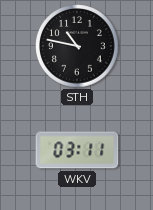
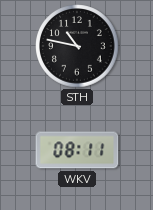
WKV: 03:11 -> 08:11
